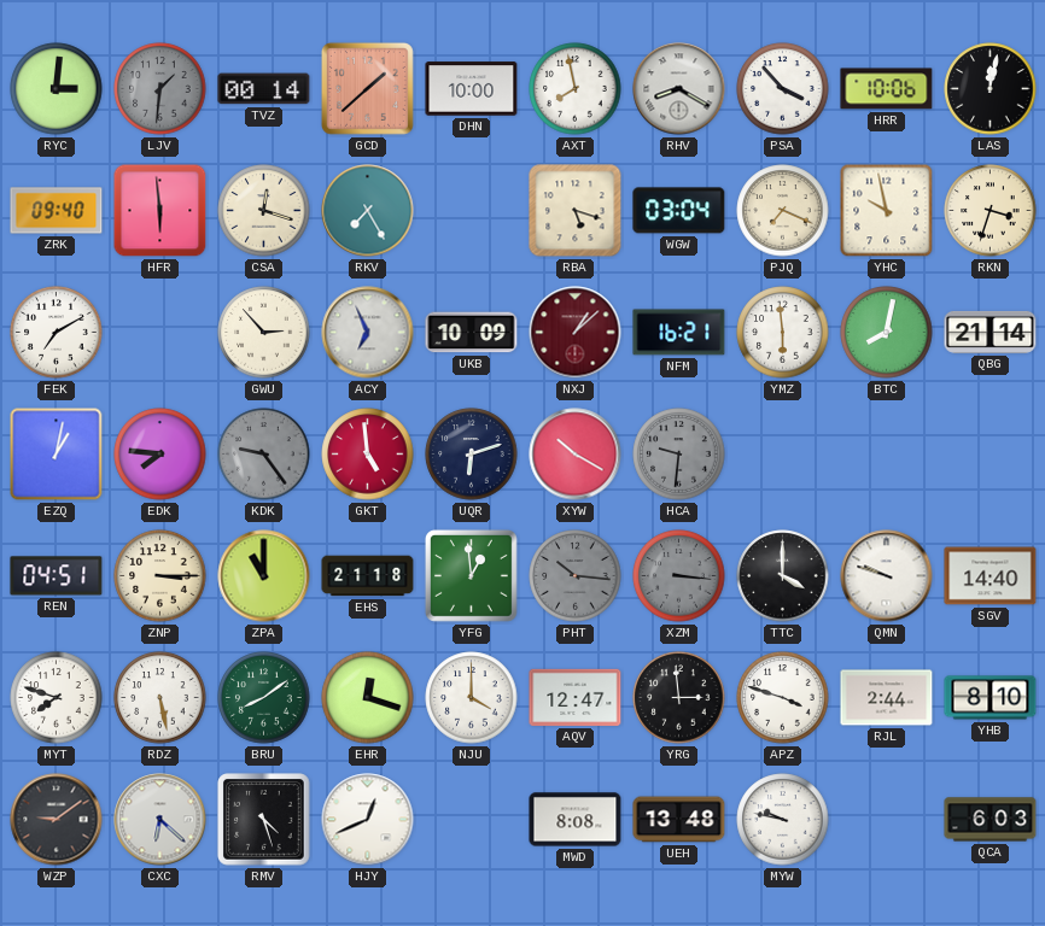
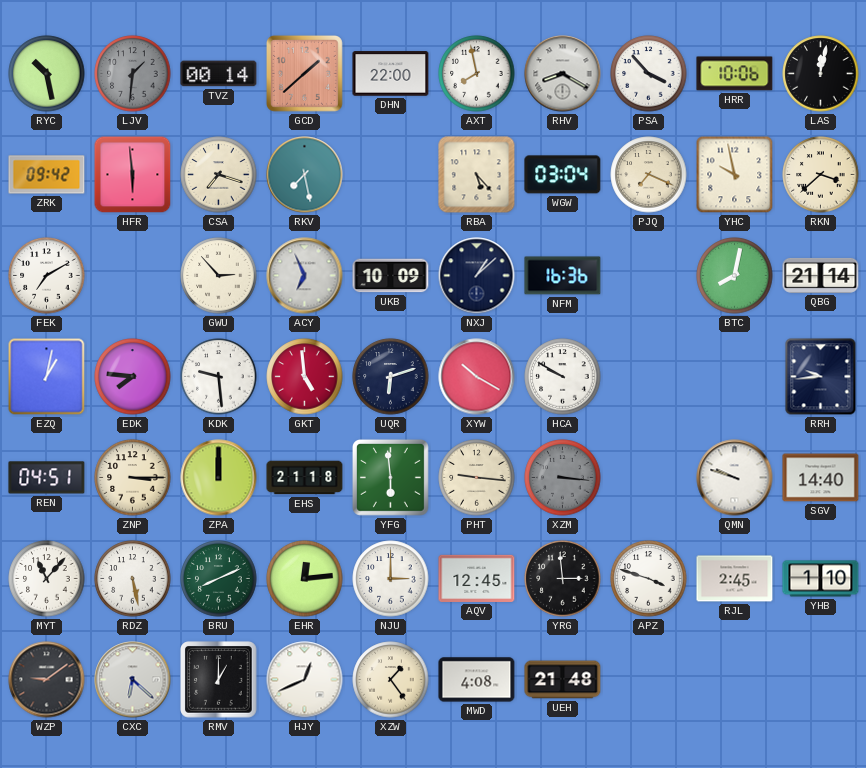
RYC: 3:01 -> 10:28
DHN: 10:00 -> 22:00
ZRK: 09:40 -> 09:42
CSA: 12:18 -> 7:18
RKV: 7:25 -> 7:28
RBA: 5:18 -> 5:23
RKN: 3:33 -> 3:38
NXJ dial: burgundy -> navy
NFM: 16:21 -> 16:36
YMZ: 5:59 -> none
KDK: 9:24 -> 9:29
KDK dial: grey -> white
HCA: 9:31 -> 9:50
HCA dial: grey -> white
RRH: none -> 9:44
ZPA: 11:00 -> 12:00
YFG: 12:59 -> 5:59
PHT: 10:16 -> 9:16
PHT dial: grey -> cream
TTC: 4:00 -> none
MYT: 7:48 -> 11:07
BRU: 8:09 -> 8:11
EHR: 12:18 -> 12:14
NJU: 4:00 -> 3:00
AQV: 12:47 -> 12:45
RJL: 2:44 -> 2:45
YHB: 8:10 -> 1:10
RMV: 4:27 -> 1:00
XZW: none -> 1:24
MWD: 8:08 -> 4:08
UEH: 13:48 -> 21:48
MYW: 9:47 -> none
QCA: 6:03 -> none
